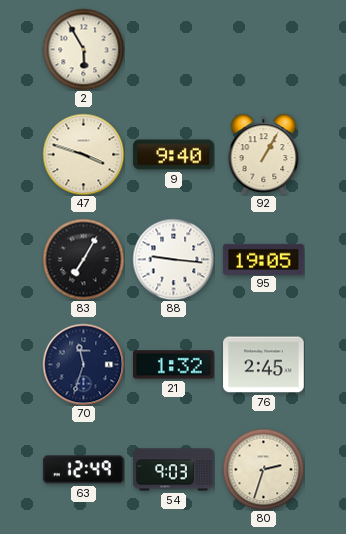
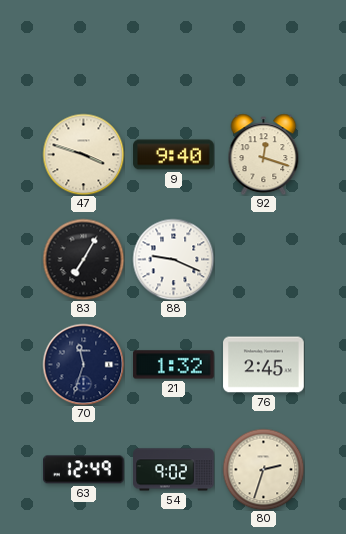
2: 5:55 -> none
92: 1:05 -> 12:18
88: 9:16 -> 9:19
95: 19:05 -> none
54: 9:03 -> 9:02
